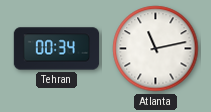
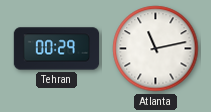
Tehran: 00:34 -> 00:29
